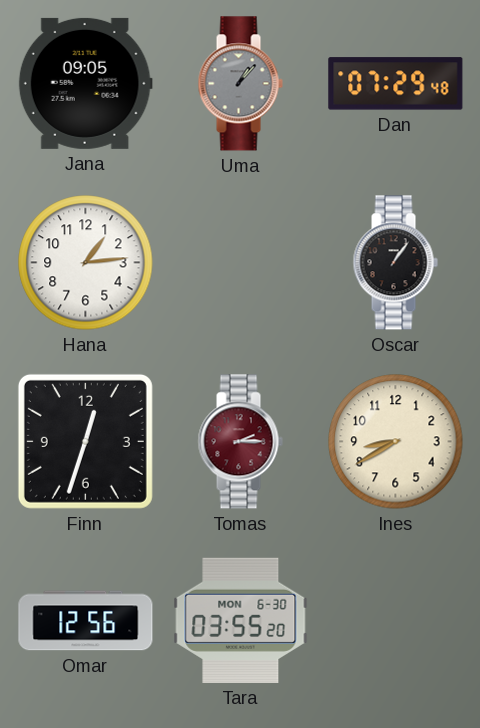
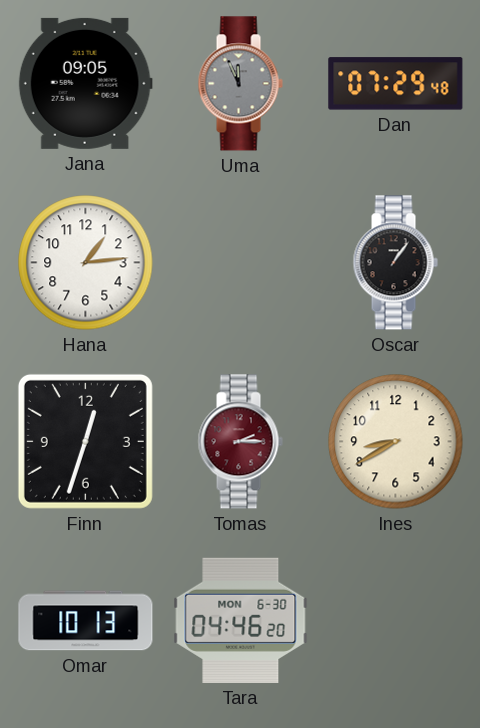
Uma: 1:07 -> 11:56
Omar: 12:56 -> 10:13
Tara: 03:55 -> 04:46
